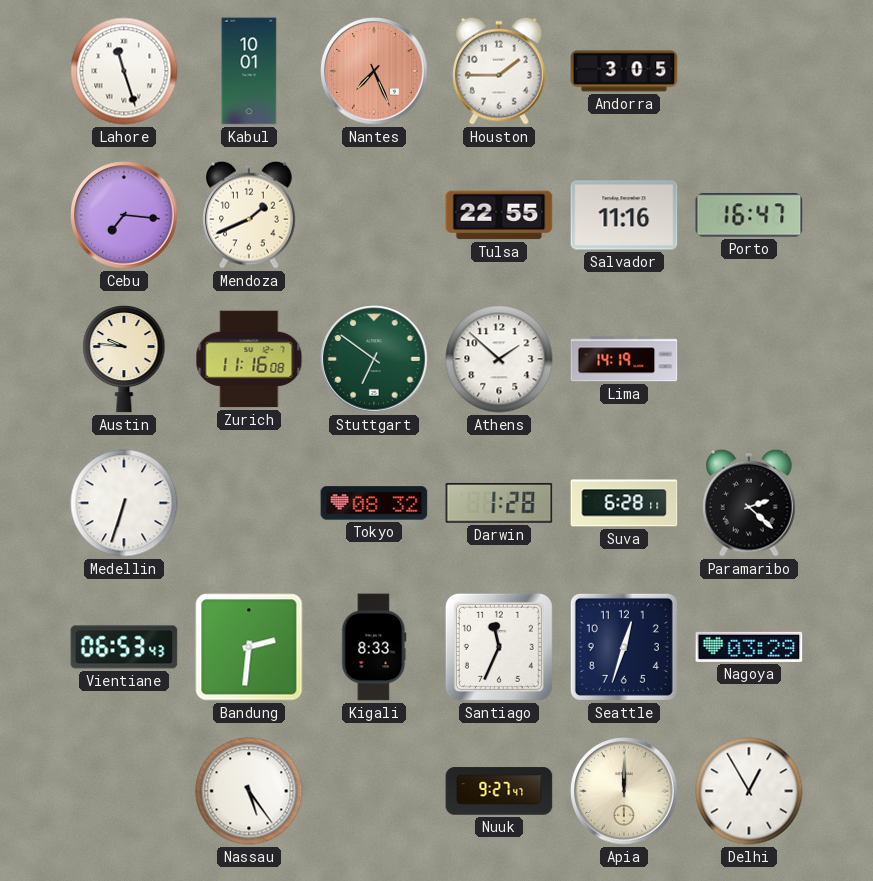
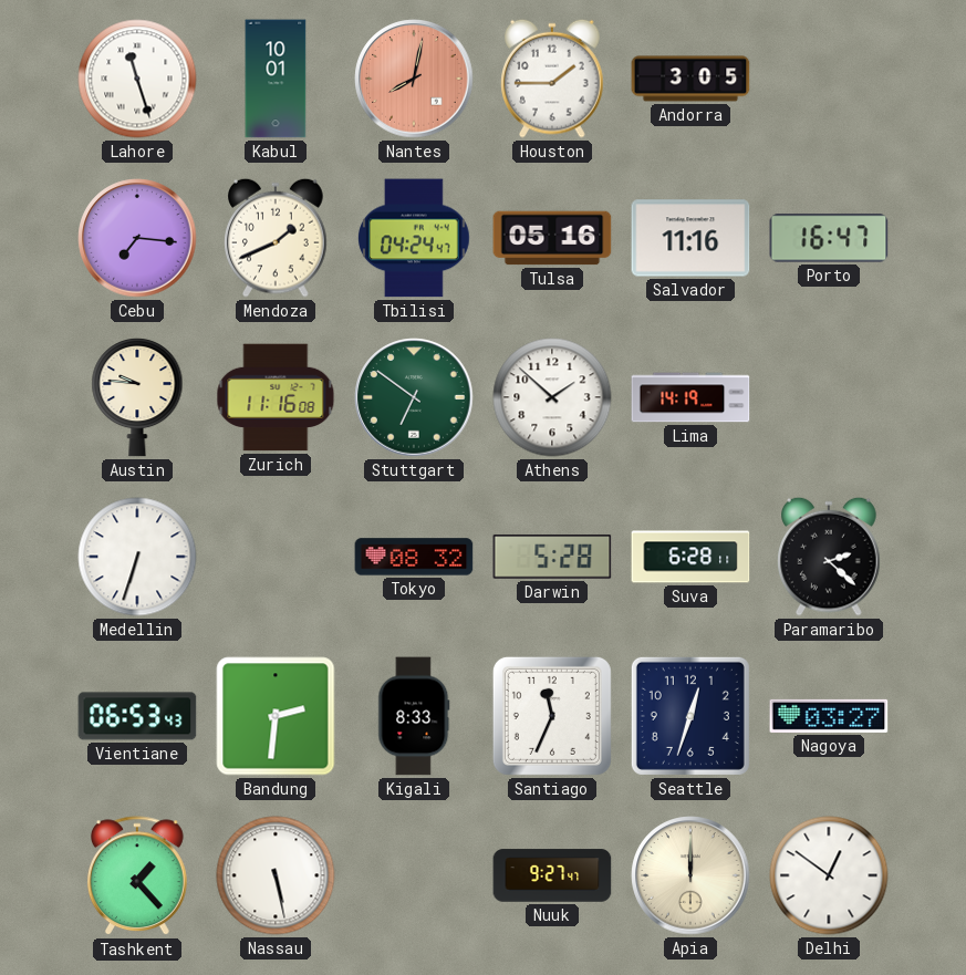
Nantes: 7:26 -> 8:02
Tbilisi: none -> 04:24
Tulsa: 22:55 -> 05:16
Darwin: 1:28 -> 5:28
Nagoya: 03:29 -> 03:27
Tashkent: none -> 1:23
Nassau: 5:24 -> 5:28
Delhi: 12:55 -> 12:51
